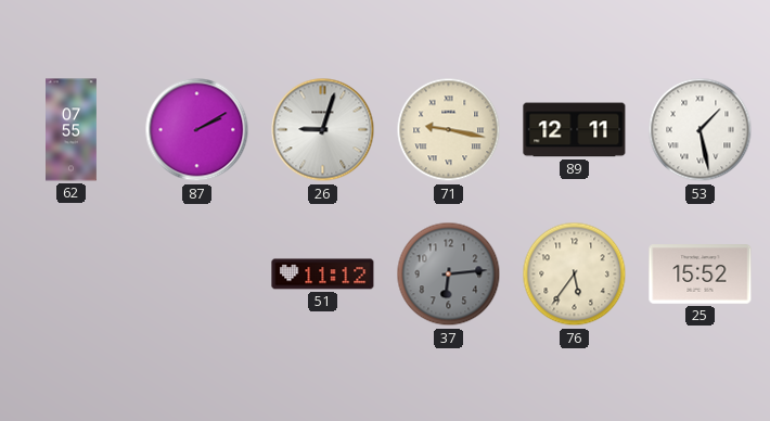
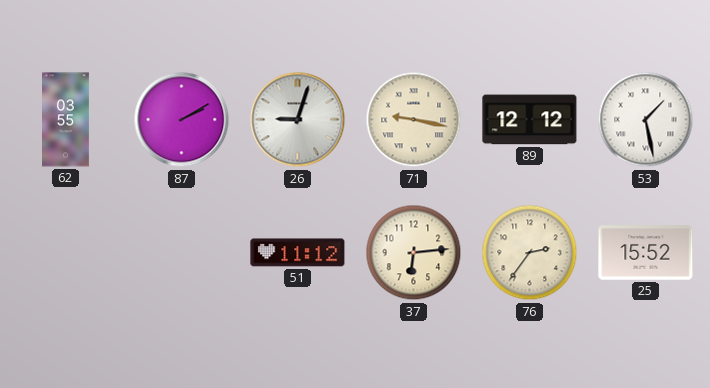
62: 07:55 -> 03:55
89: 12:11 -> 12:12
37 dial: grey -> cream
76: 5:36 -> 2:36
